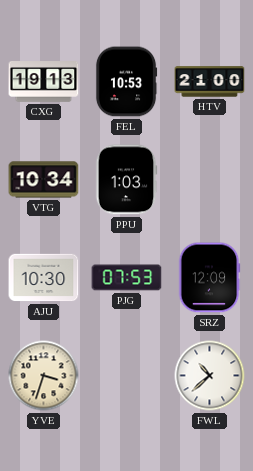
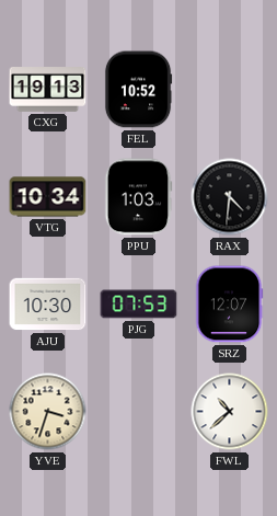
FEL: 10:53 -> 10:52
HTV: 21:00 -> none
RAX: none -> 4:31
SRZ: 12:09 -> 12:07
